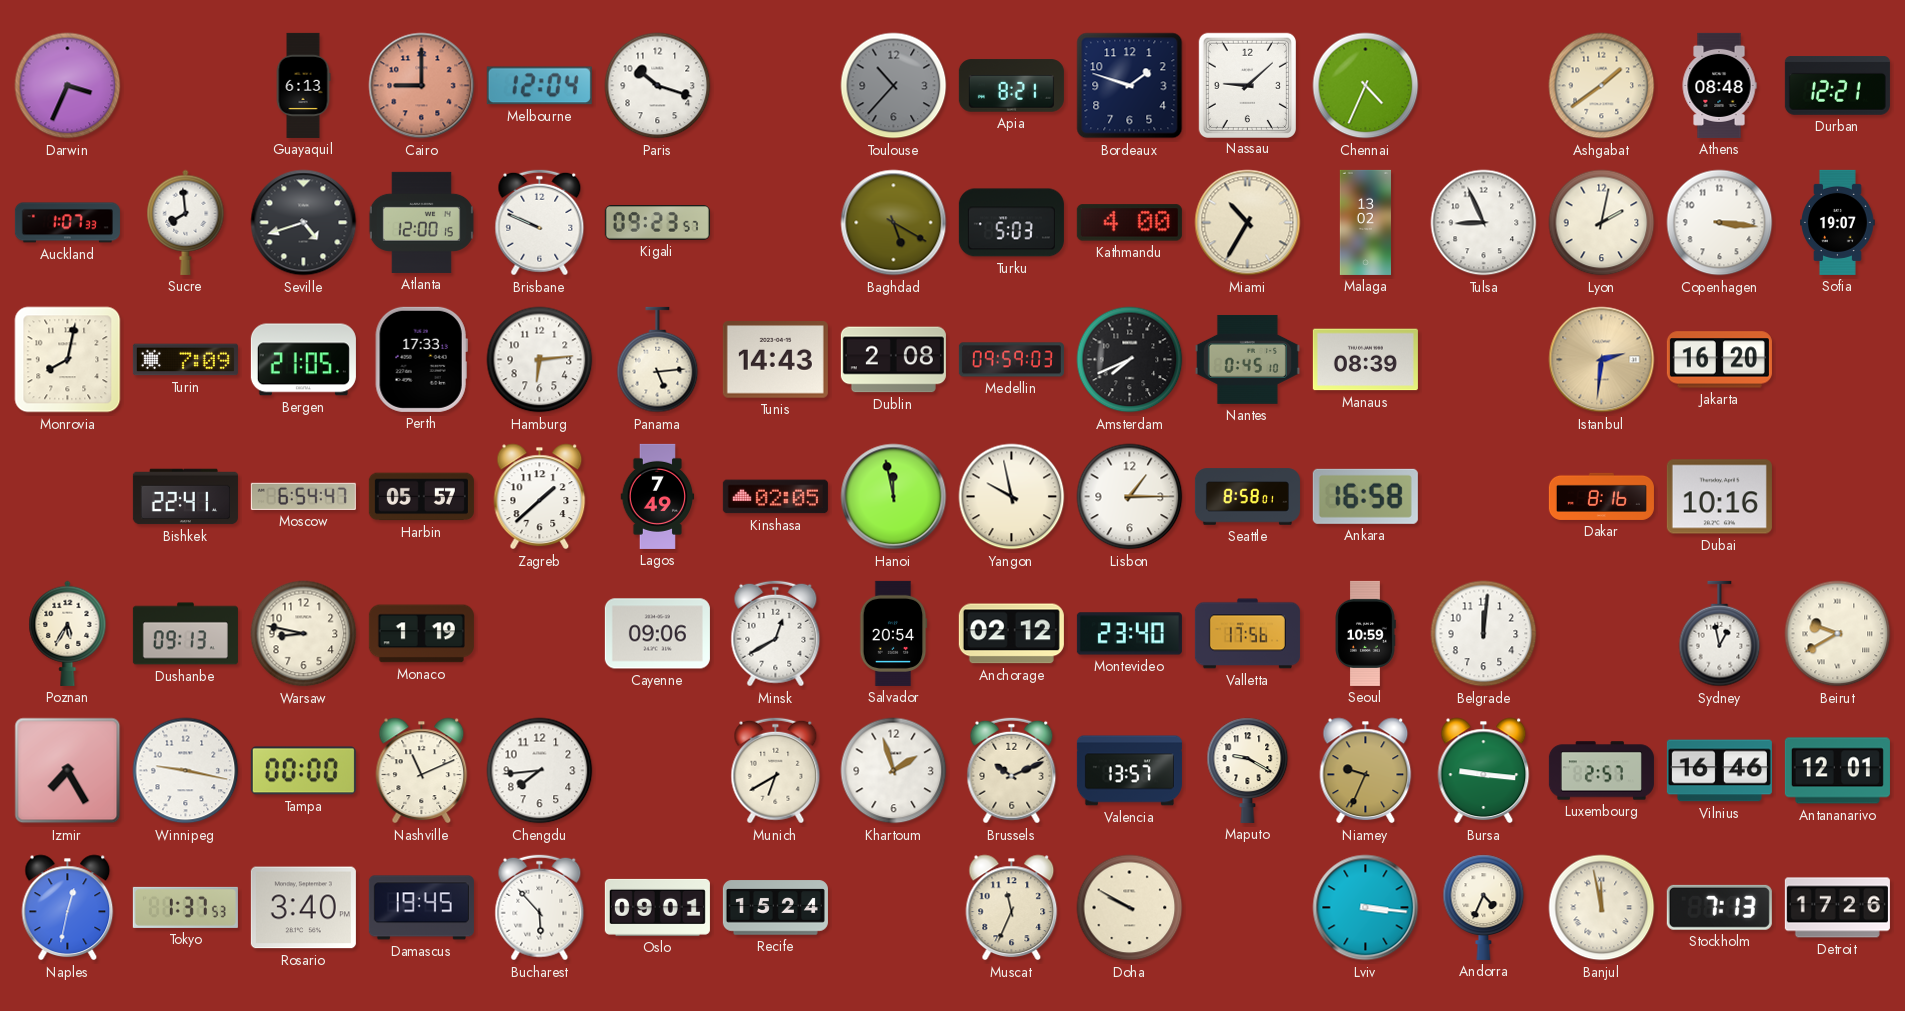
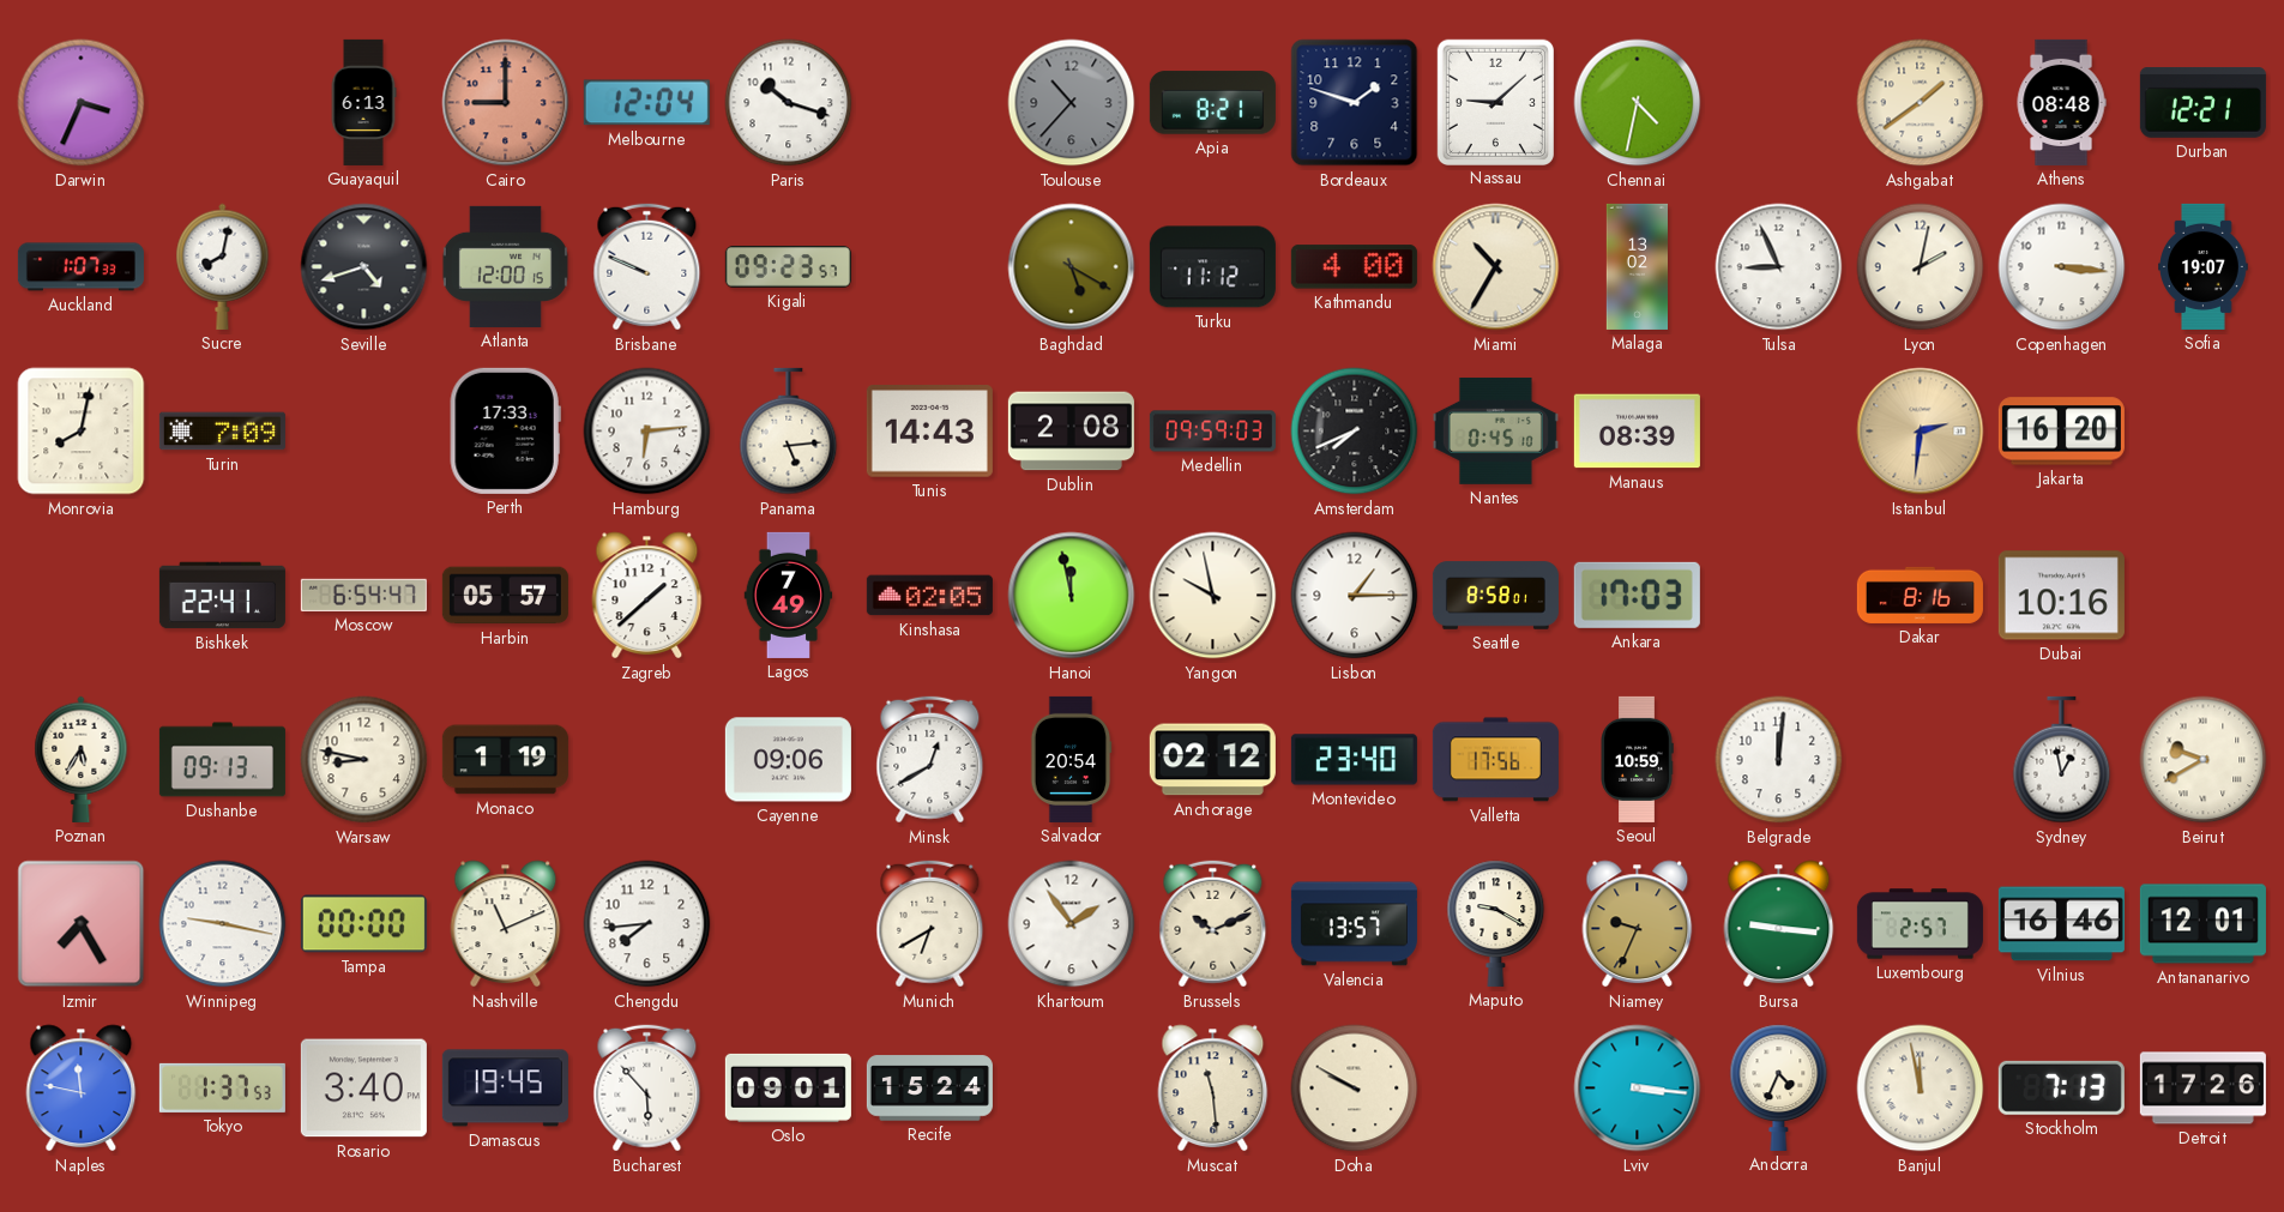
Chennai: 4:34 -> 4:32
Sucre: 7:59 -> 8:02
Turku: 5:03 -> 11:12
Bergen: 21:05 -> none
Ankara: 16:58 -> 17:03
Khartoum: 1:57 -> 1:54
Naples: 12:32 -> 11:47
Muscat: 11:34 -> 11:29
